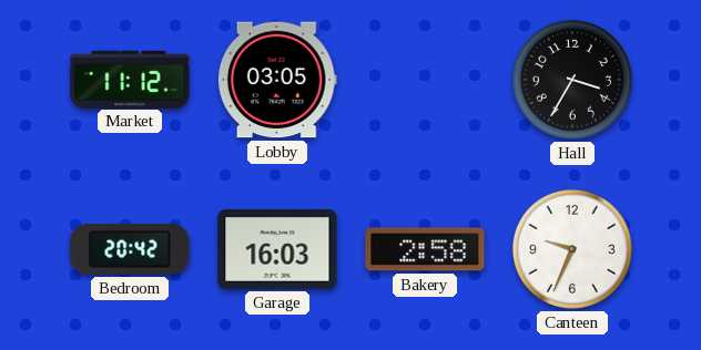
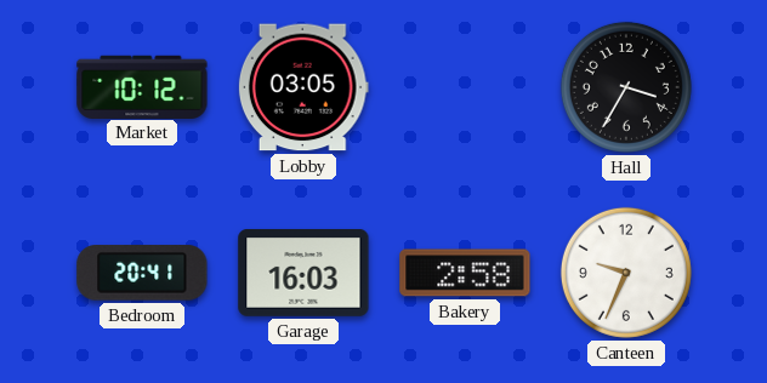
Market: 11:12 -> 10:12
Bedroom: 20:42 -> 20:41
